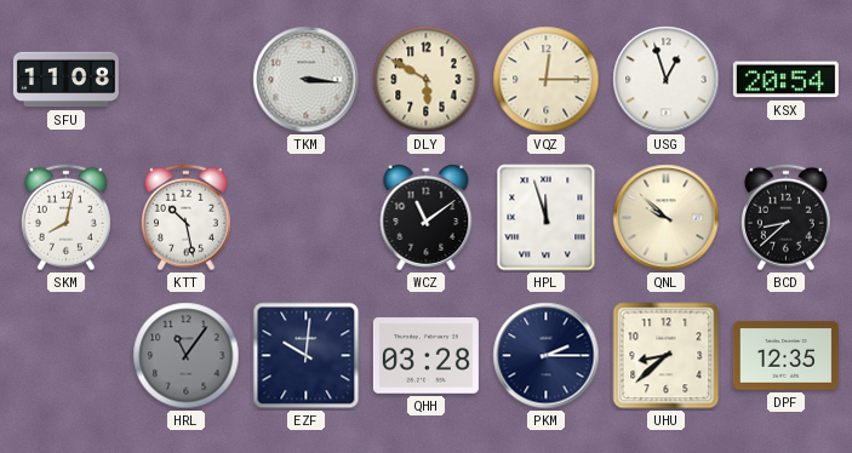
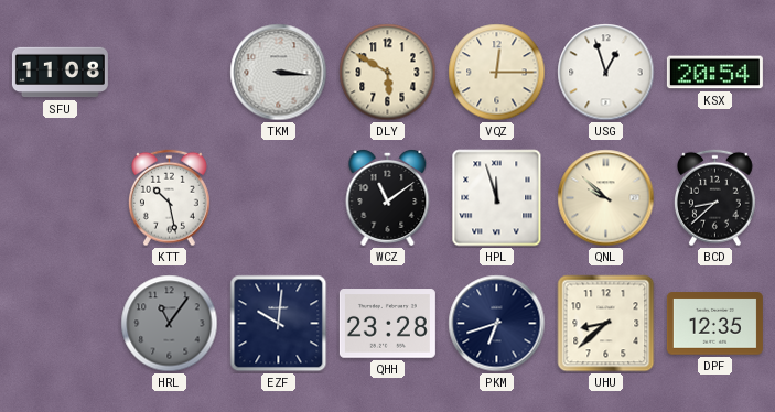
SKM: 8:02 -> none
QHH: 03:28 -> 23:28
PKM: 2:15 -> 6:42
